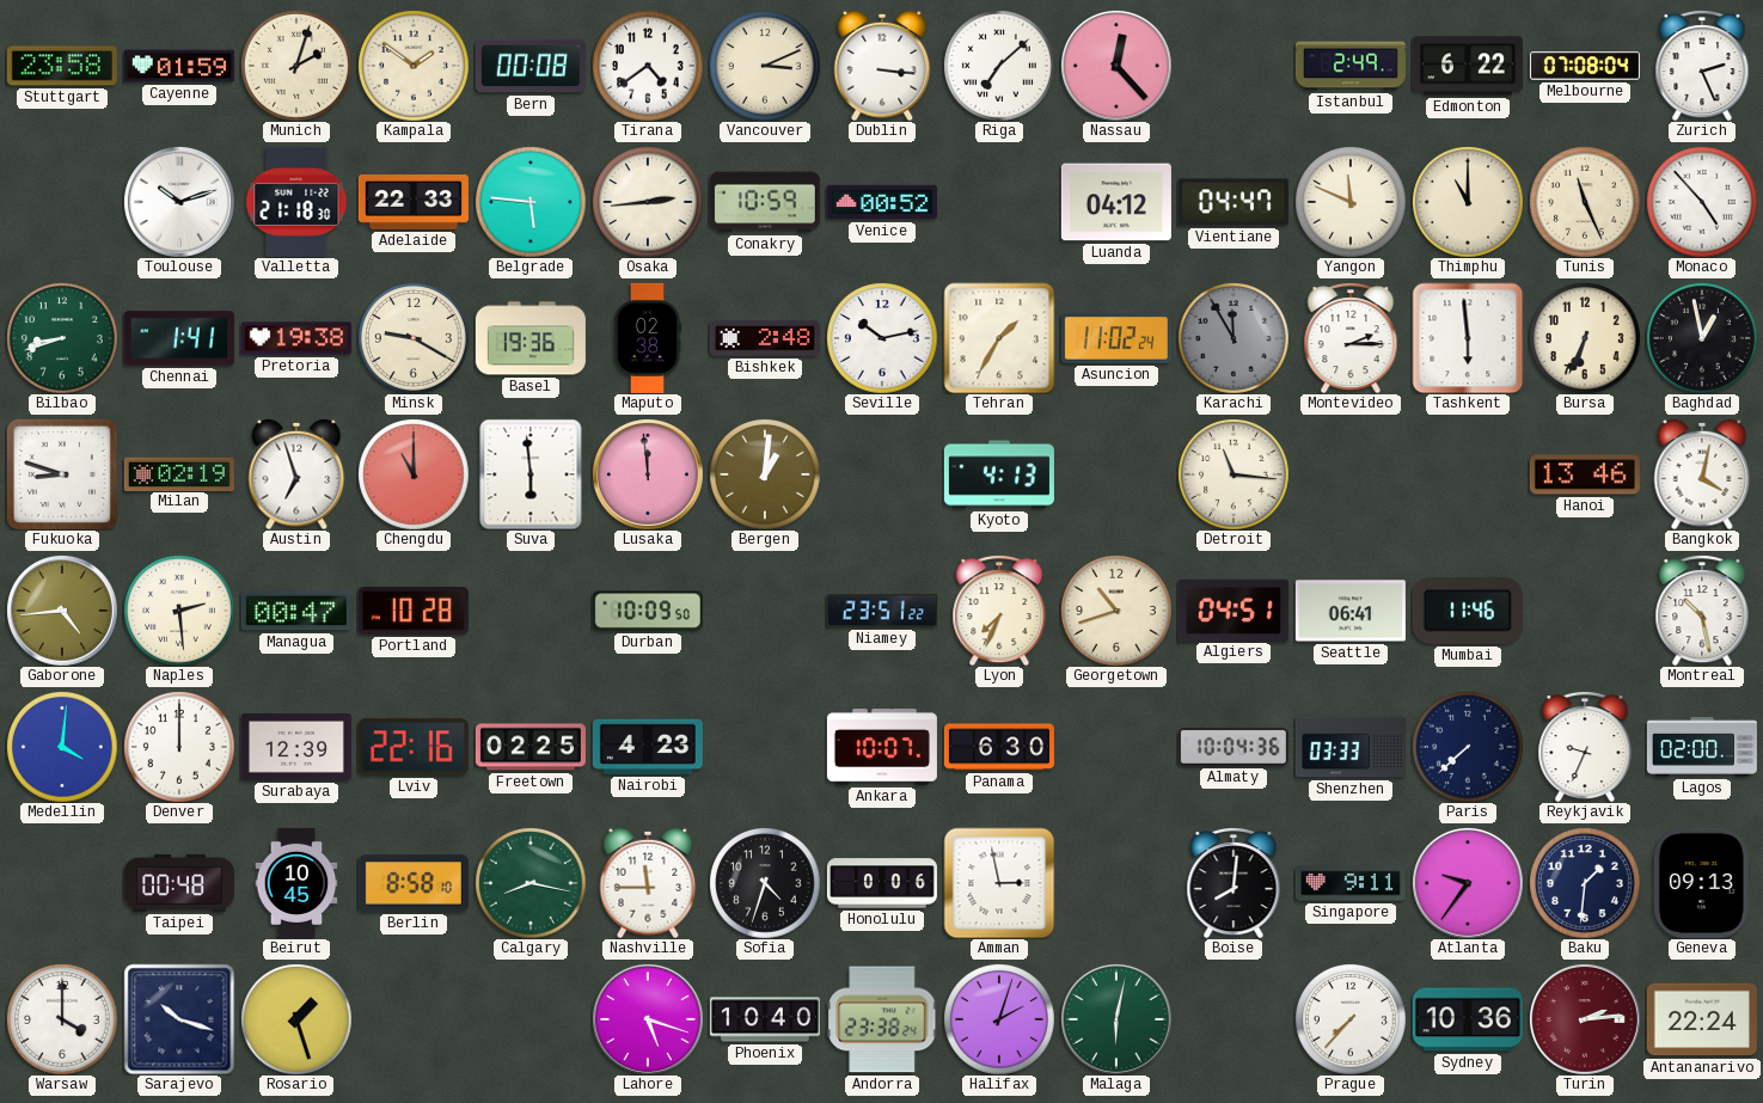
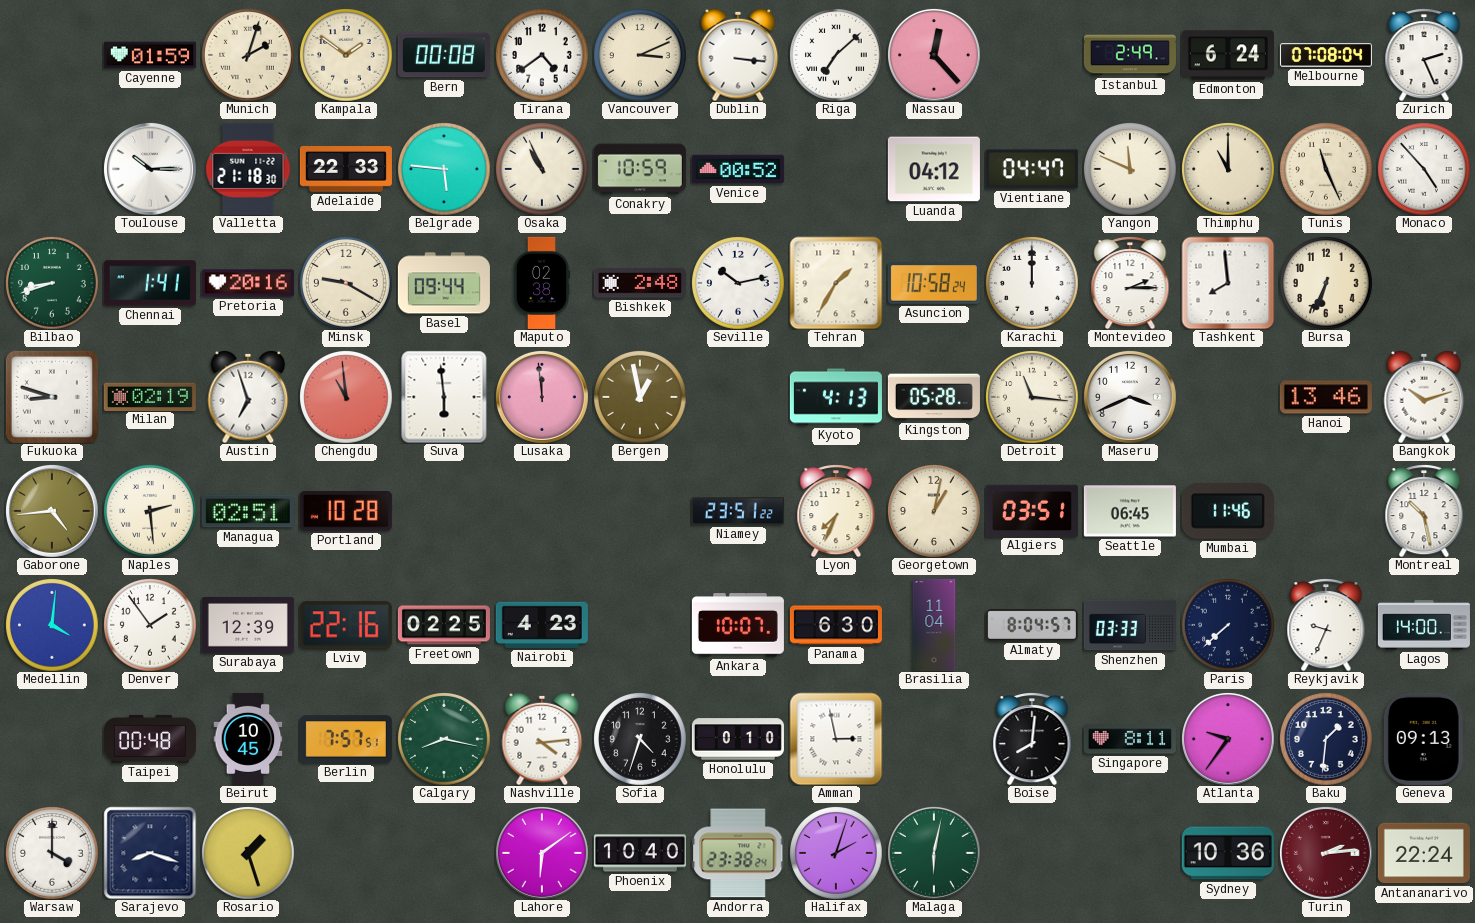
Stuttgart: 23:58 -> none
Edmonton: 6:22 -> 6:24
Toulouse: 10:12 -> 10:15
Osaka: 2:44 -> 10:56
Pretoria: 19:38 -> 20:16
Basel: 19:36 -> 09:44
Asuncion: 11:02 -> 10:58
Karachi: 11:55 -> 12:00
Karachi dial: grey -> white
Tashkent: 5:59 -> 7:59
Baghdad: 12:58 -> none
Chengdu: 11:00 -> 10:59
Bergen: 1:01 -> 12:58
Kingston: none -> 05:28
Maseru: none -> 3:41
Bangkok: 4:02 -> 10:12
Managua: 00:47 -> 02:51
Durban: 10:09 -> none
Georgetown: 10:42 -> 1:02
Algiers: 04:51 -> 03:51
Seattle: 06:41 -> 06:45
Denver: 12:00 -> 1:54
Brasilia: none -> 11:04
Almaty: 10:04 -> 8:04
Lagos: 02:00 -> 14:00
Berlin: 8:58 -> 7:57
Nashville: 11:45 -> 4:14
Honolulu: 0:06 -> 0:10
Singapore: 9:11 -> 8:11
Sarajevo: 10:18 -> 8:18
Lahore: 5:18 -> 6:09
Prague: 7:37 -> none
